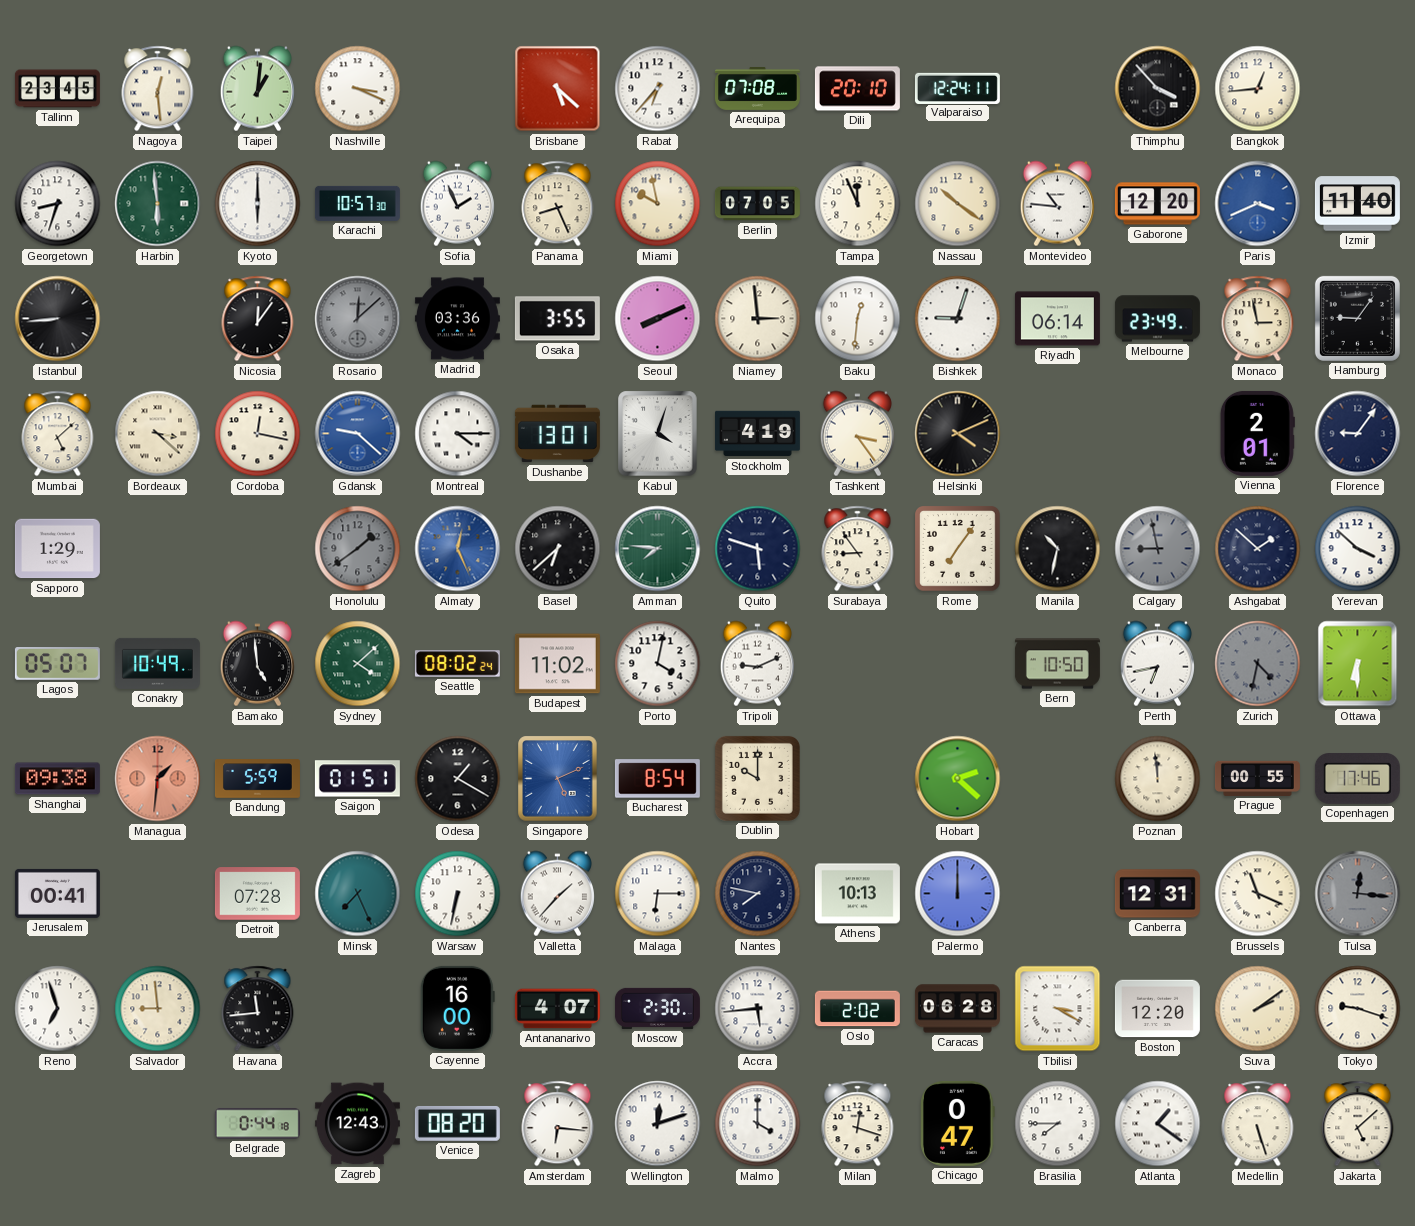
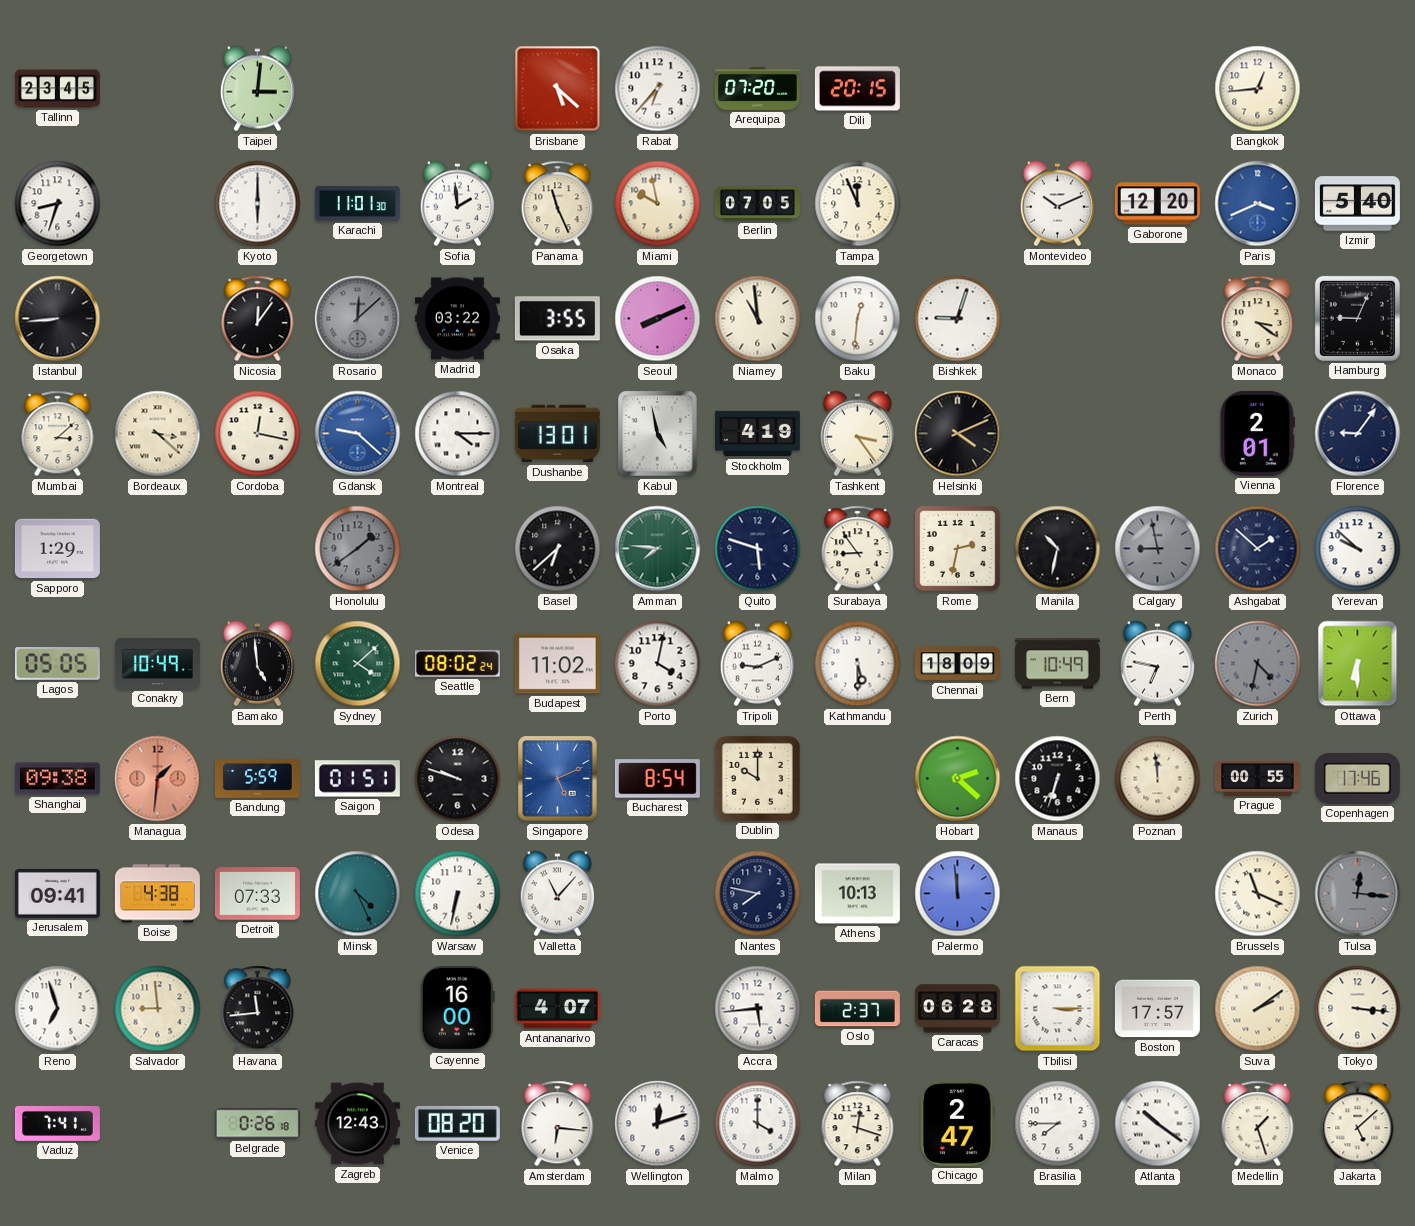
Nagoya: 12:29 -> none
Taipei: 1:01 -> 3:01
Nashville: 3:19 -> none
Arequipa: 07:08 -> 07:20
Dili: 20:10 -> 20:15
Valparaiso: 12:24 -> none
Thimphu: 3:53 -> none
Harbin: 5:59 -> none
Karachi: 10:57 -> 11:01
Sofia: 1:56 -> 1:59
Panama: 8:26 -> 11:26
Nassau: 10:21 -> none
Montevideo: 10:46 -> 10:11
Izmir: 11:40 -> 5:40
Madrid: 03:36 -> 03:22
Niamey: 2:59 -> 10:59
Riyadh: 06:14 -> none
Melbourne: 23:49 -> none
Monaco: 2:58 -> 3:21
Hamburg: 9:06 -> 9:04
Mumbai: 5:08 -> 3:08
Kabul: 4:03 -> 4:58
Almaty: 12:26 -> none
Rome: 7:06 -> 2:32
Yerevan: 3:52 -> 9:52
Lagos: 05:07 -> 05:05
Kathmandu: none -> 5:30
Chennai: none -> 18:09
Bern: 10:50 -> 10:49
Perth: 6:43 -> 6:47
Odesa: 1:20 -> 9:48
Manaus: none -> 6:33
Jerusalem: 00:41 -> 09:41
Boise: none -> 4:38
Detroit: 07:28 -> 07:33
Minsk: 7:26 -> 4:26
Valletta: 1:37 -> 11:07
Malaga: 6:15 -> none
Palermo: 12:00 -> 11:59
Canberra: 12:31 -> none
Moscow: 2:30 -> none
Oslo: 2:02 -> 2:37
Tbilisi: 3:20 -> 3:15
Boston: 12:20 -> 17:57
Tokyo: 9:18 -> 3:16
Vaduz: none -> 7:41
Belgrade: 0:44 -> 0:26
Chicago: 0:47 -> 2:47
Atlanta: 1:21 -> 10:21
Medellin: 5:27 -> 1:27
